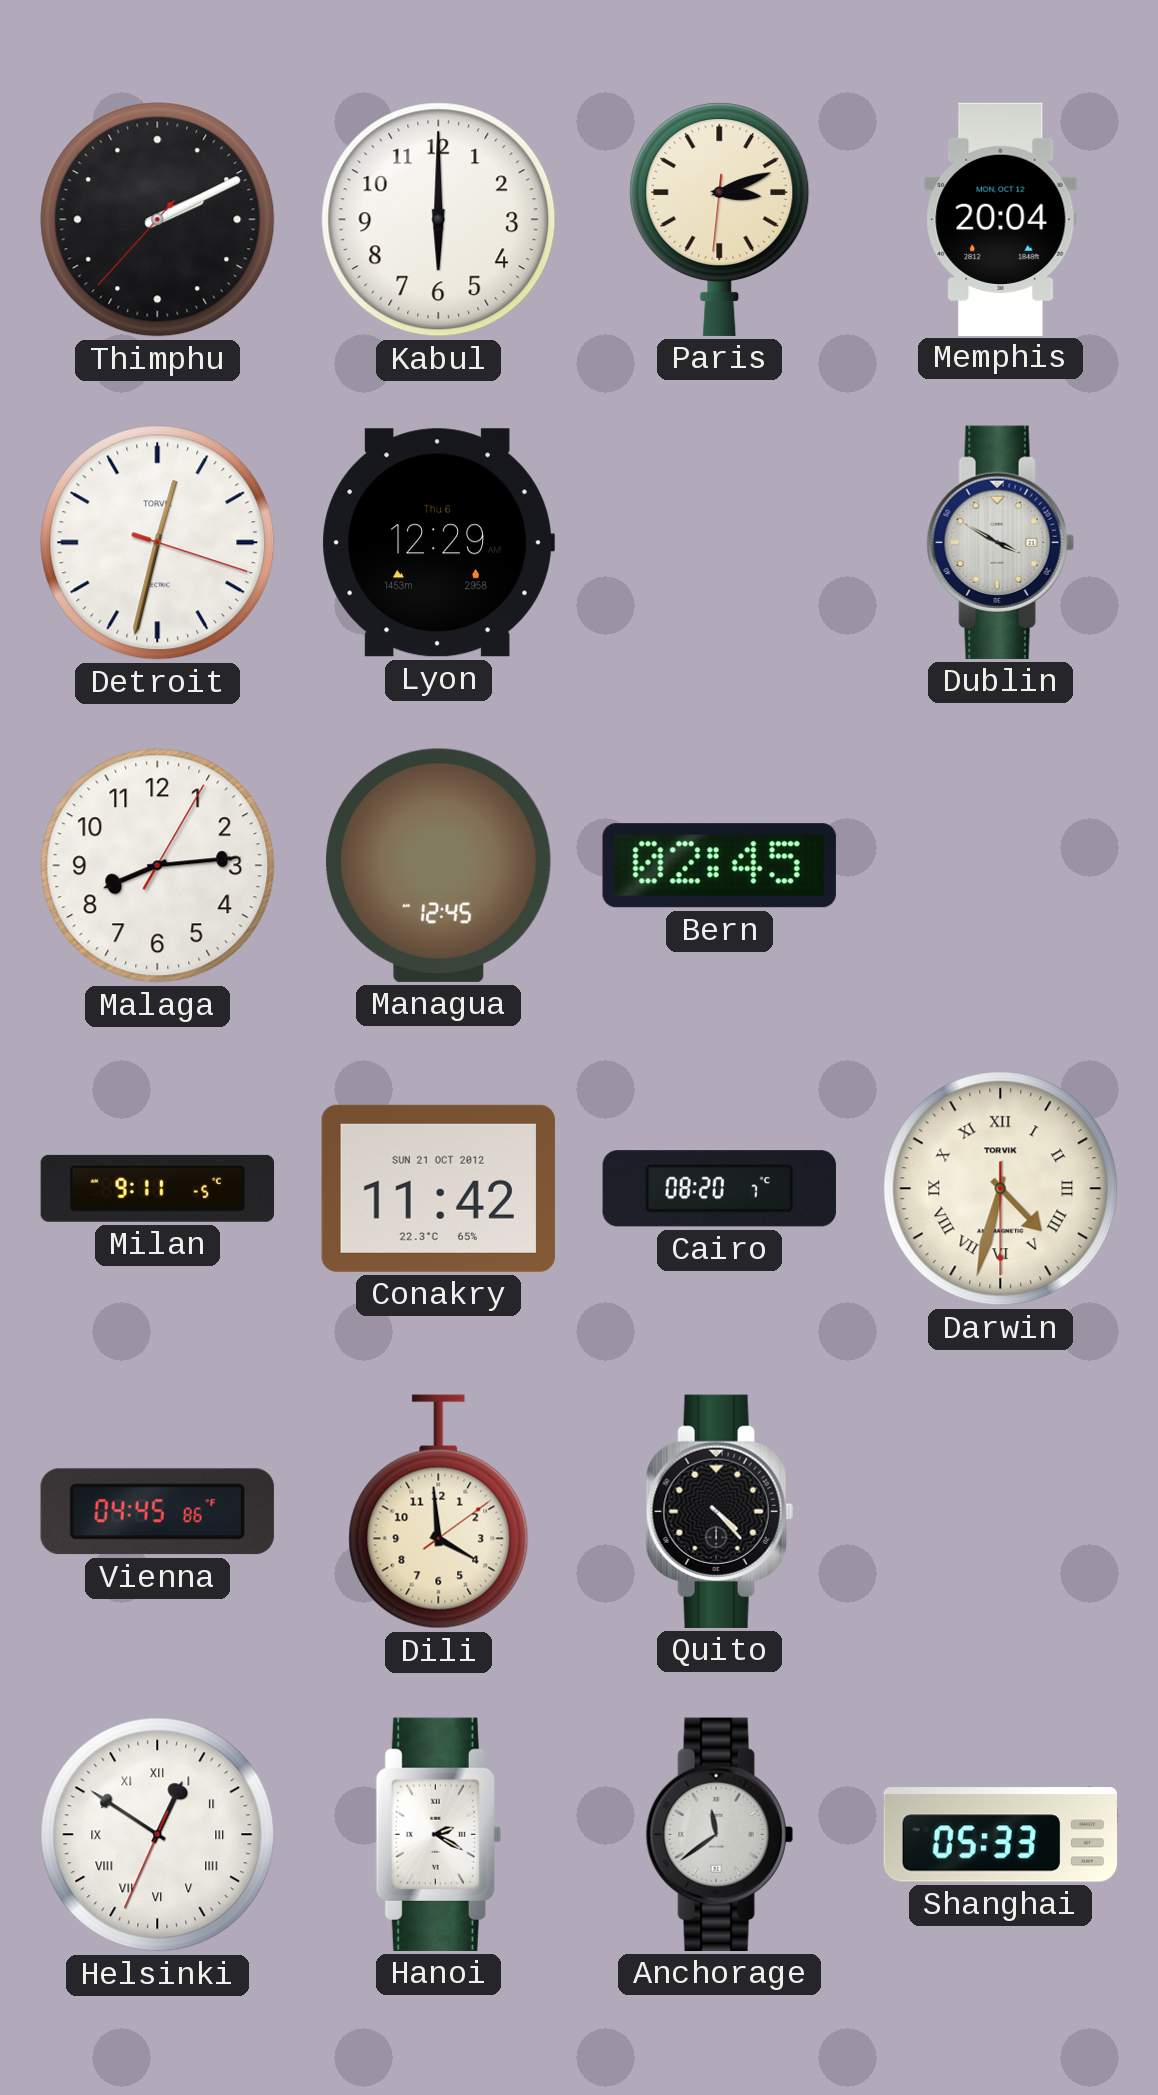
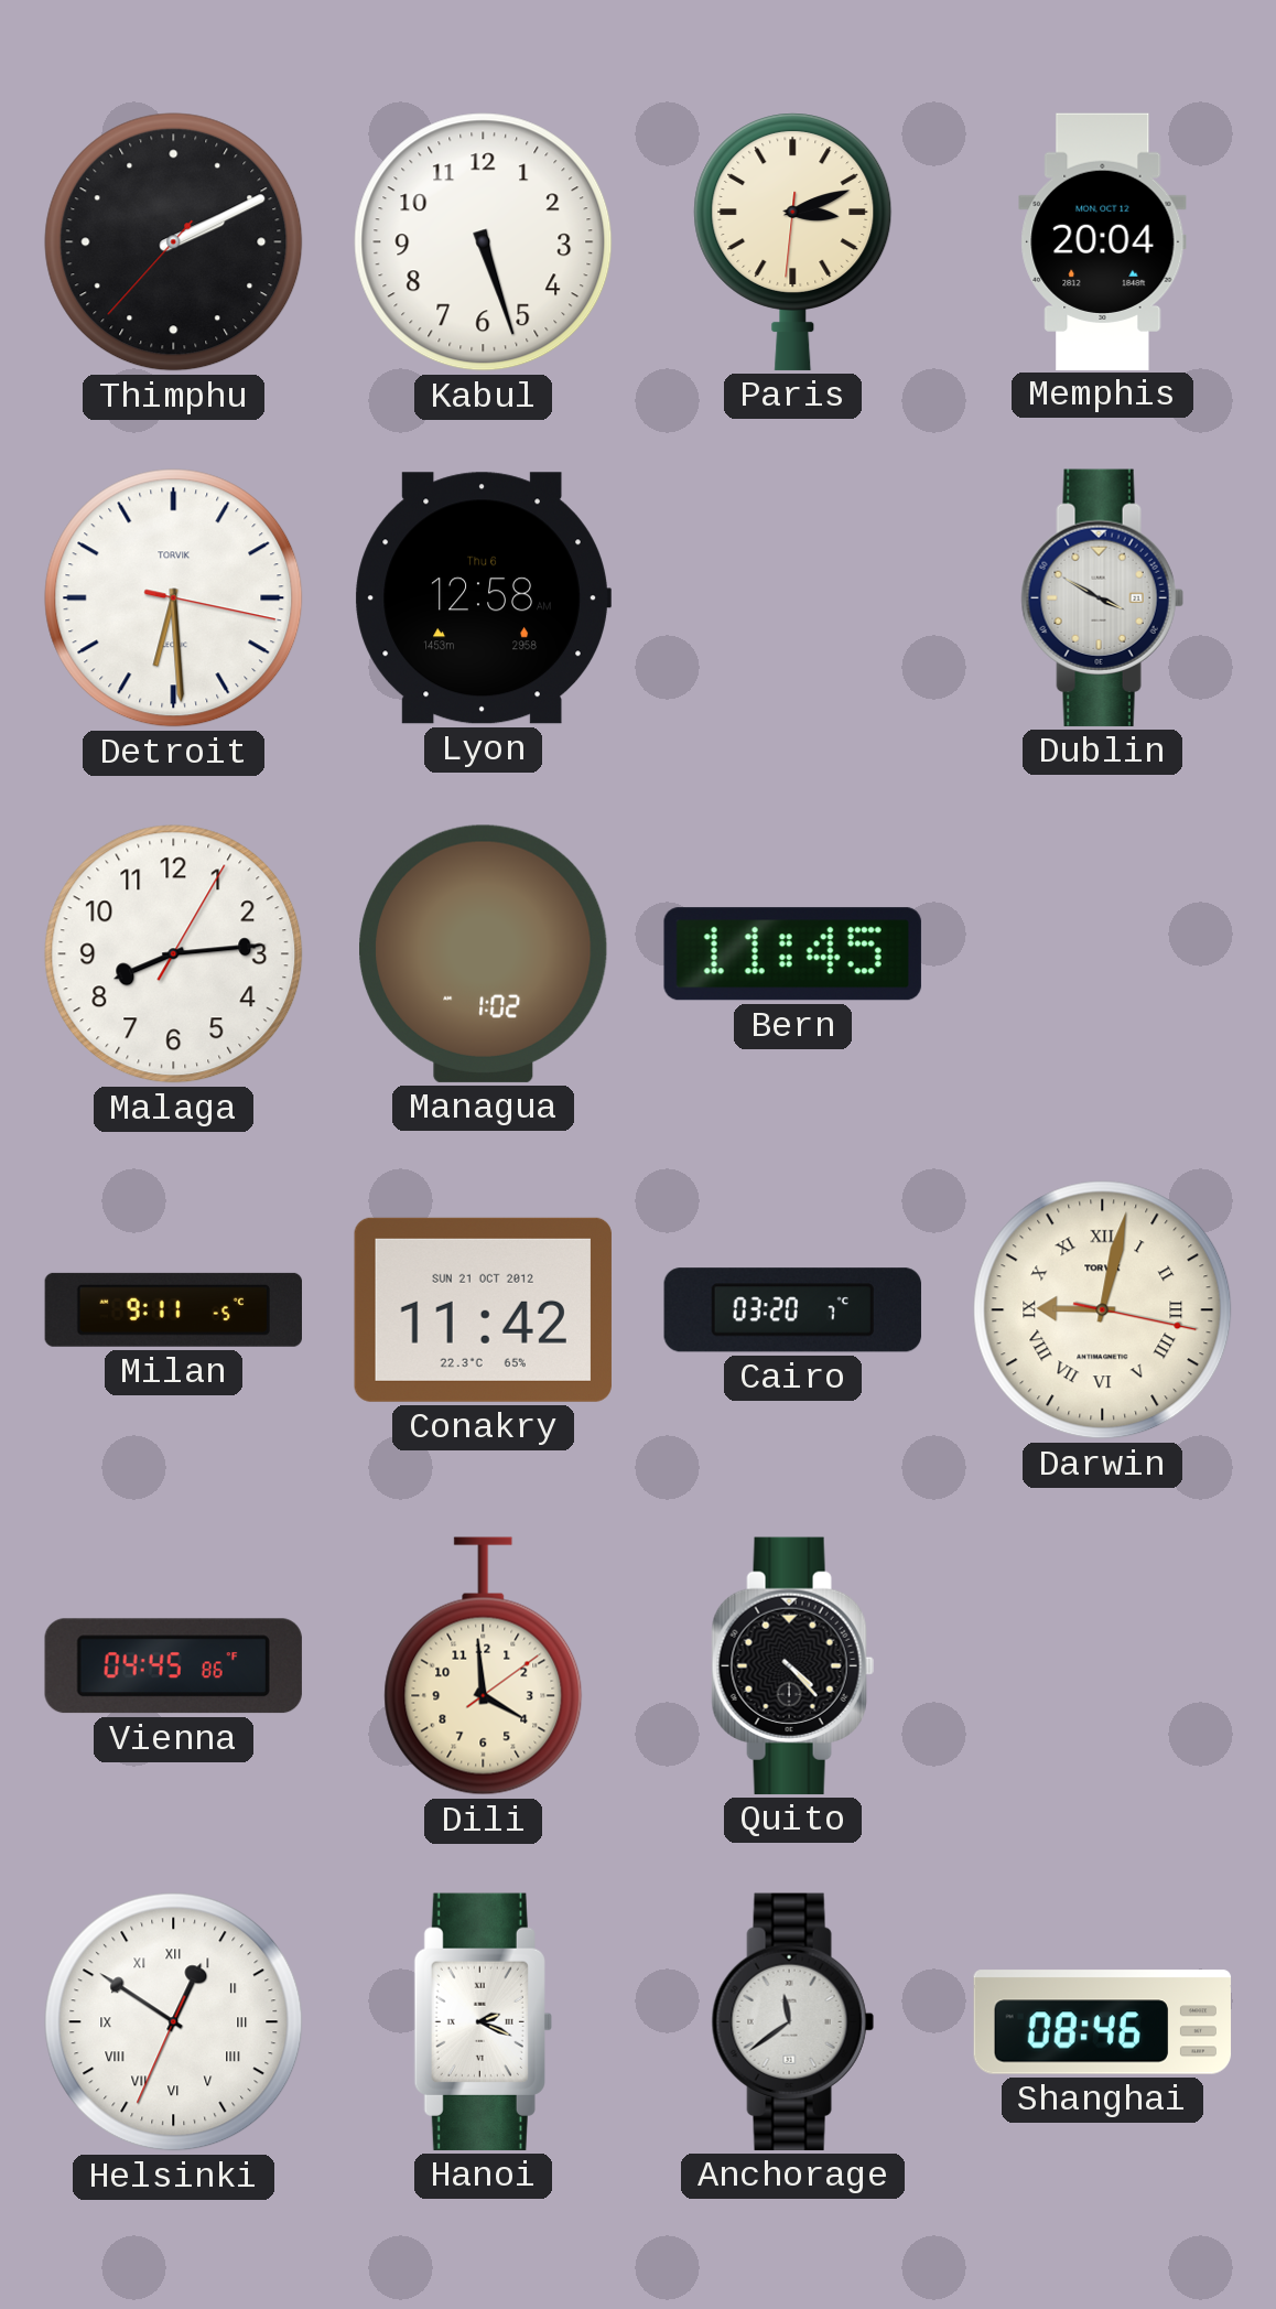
Kabul: 6:00 -> 5:27
Detroit: 12:32 -> 6:29
Lyon: 12:29 -> 12:58
Managua: 12:45 -> 1:02
Bern: 02:45 -> 11:45
Cairo: 08:20 -> 03:20
Darwin: 4:32 -> 9:02
Hanoi: 2:20 -> 2:19
Shanghai: 05:33 -> 08:46
